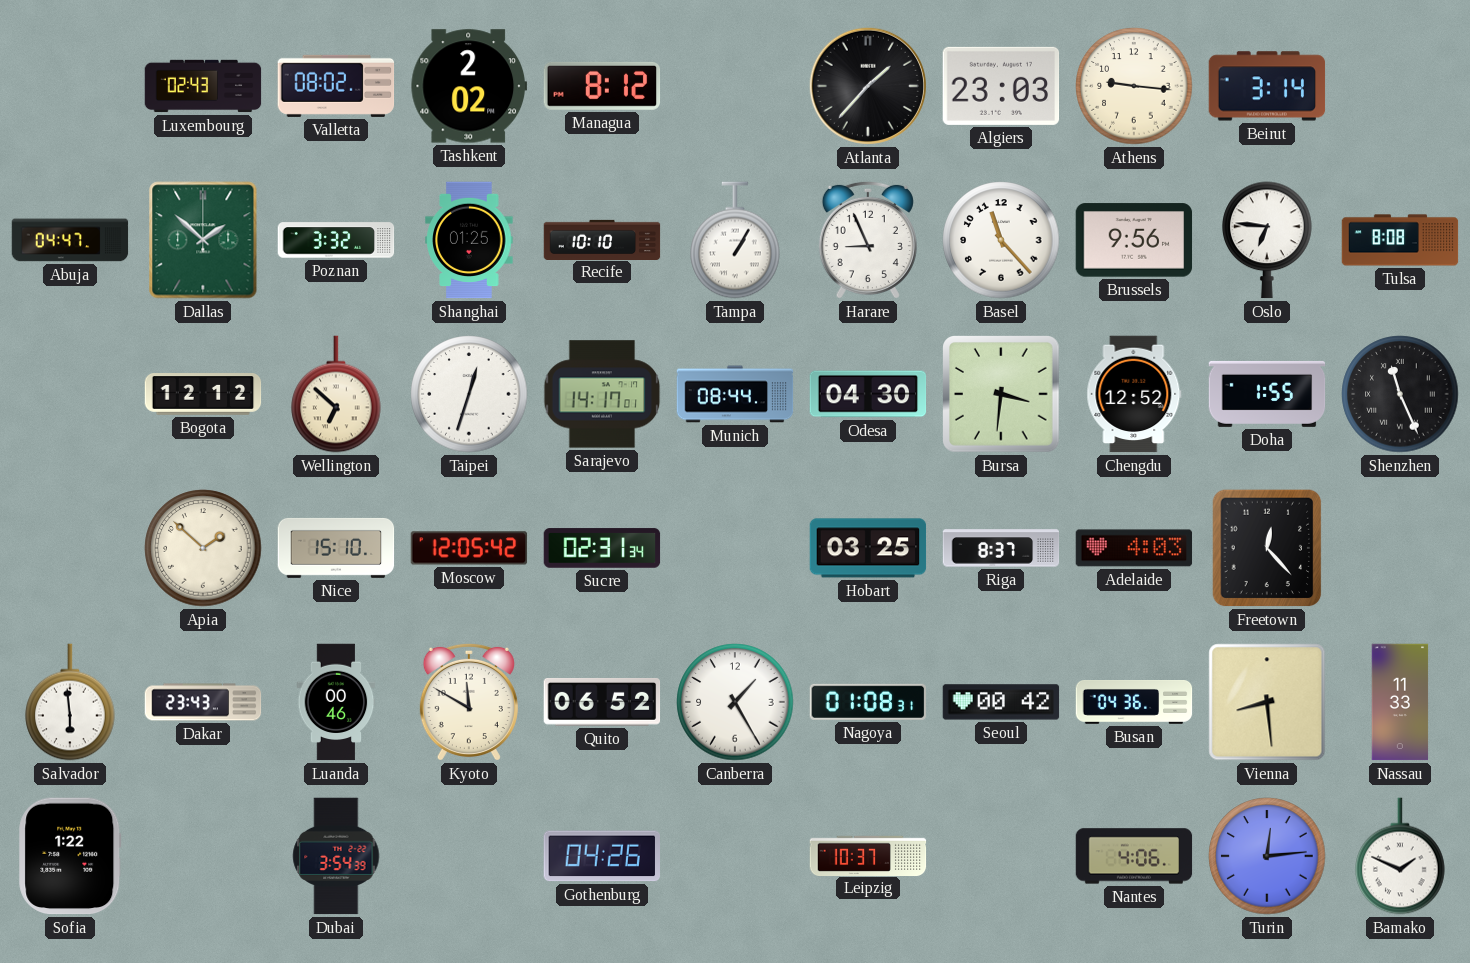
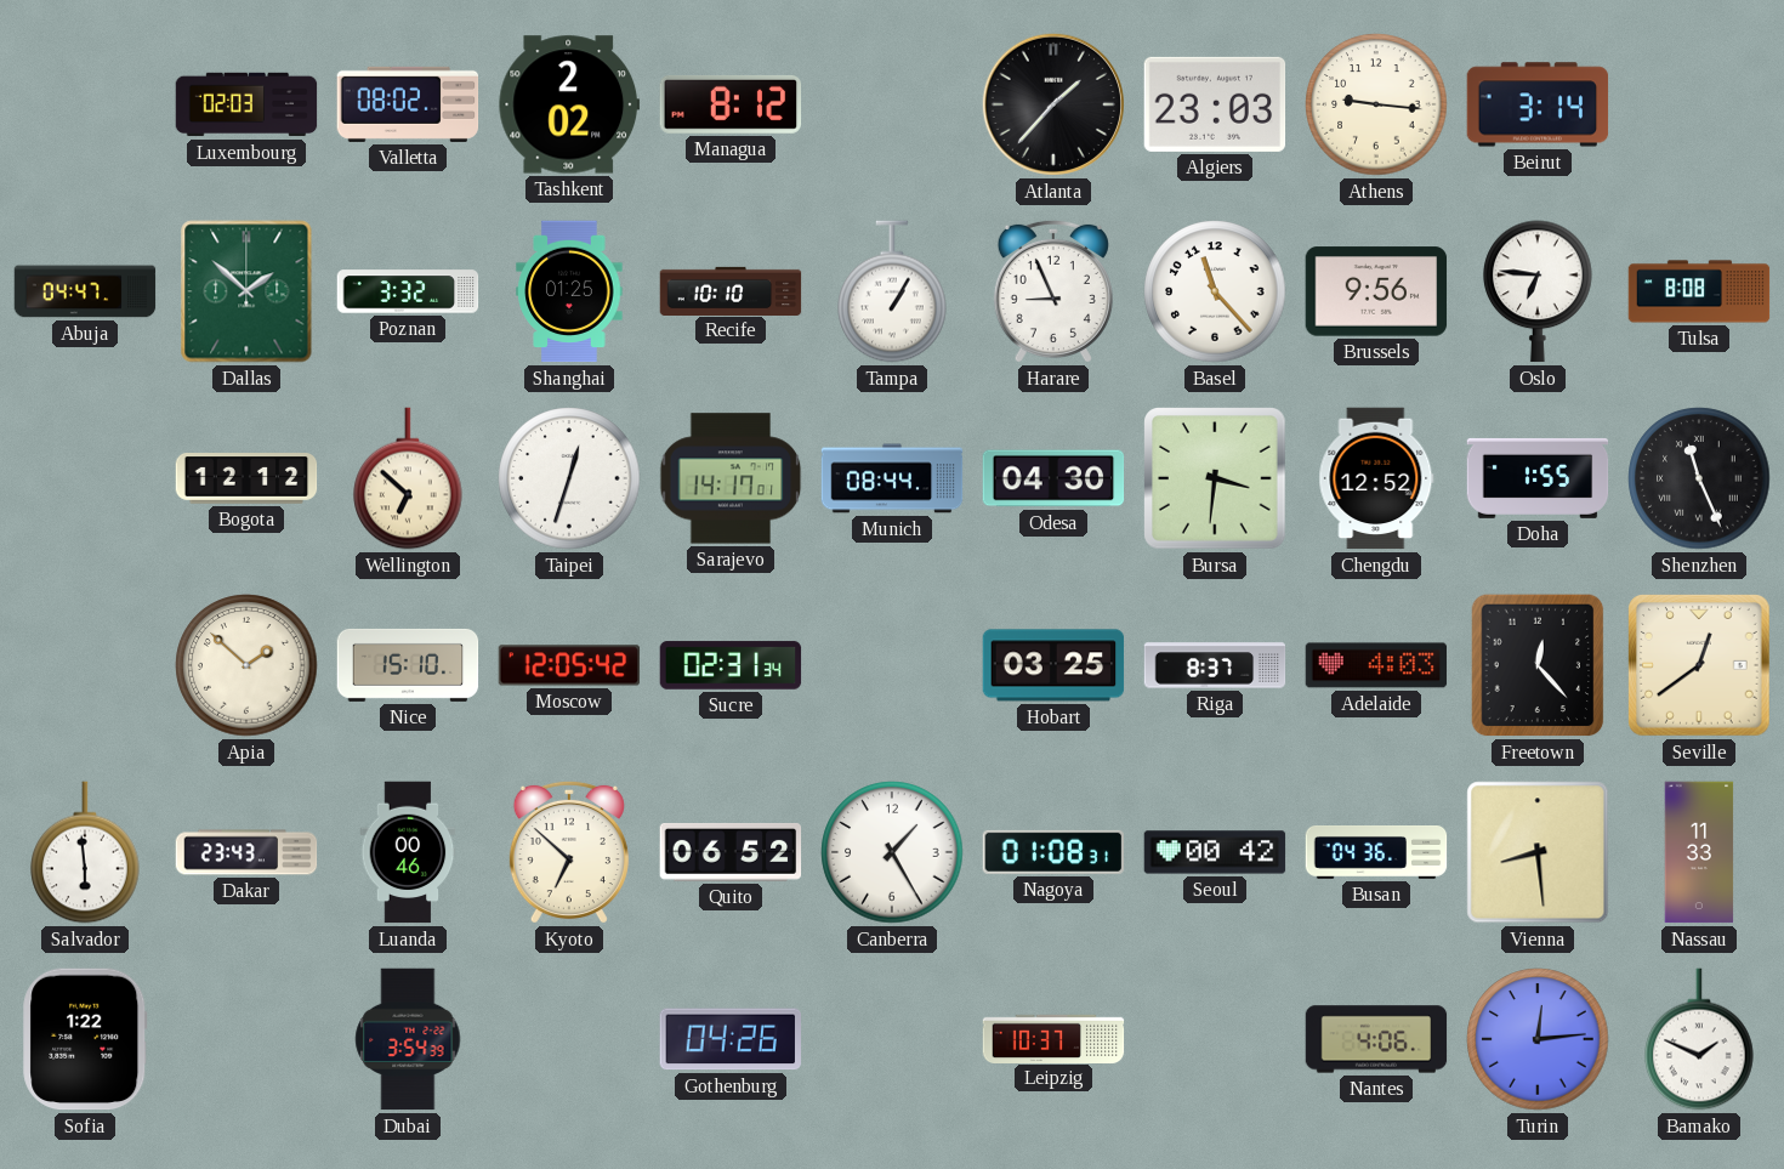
Luxembourg: 02:43 -> 02:03
Seville: none -> 12:39
Kyoto: 11:50 -> 6:52
